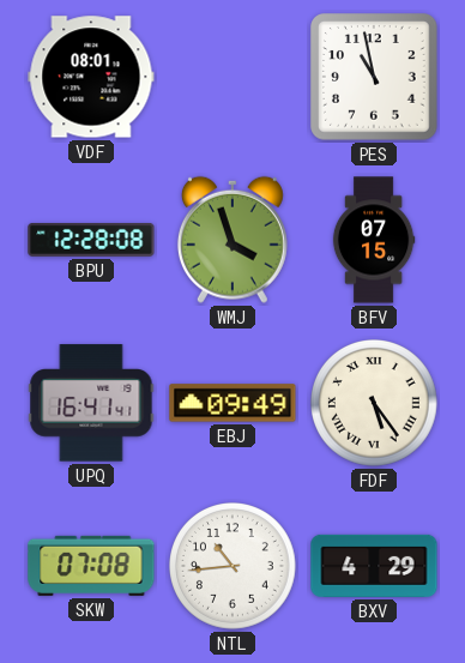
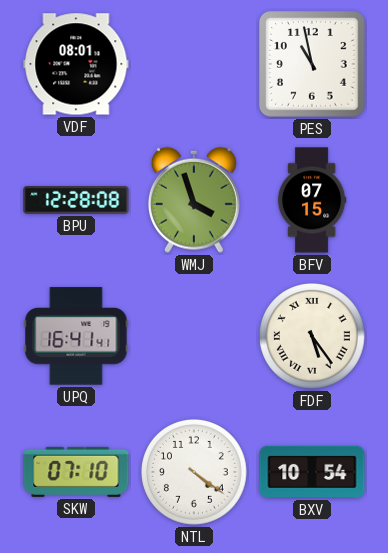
EBJ: 09:49 -> none
SKW: 07:08 -> 07:10
NTL: 10:44 -> 4:21
BXV: 4:29 -> 10:54
